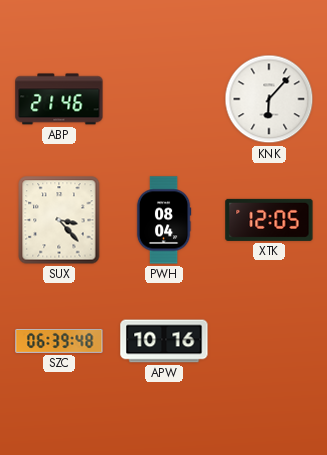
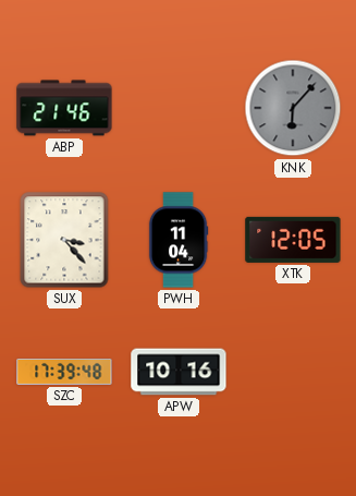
KNK dial: white -> grey
PWH: 08:04 -> 11:04
SZC: 06:39 -> 17:39
